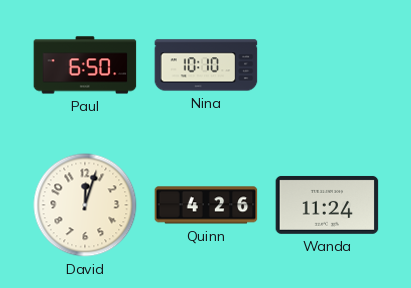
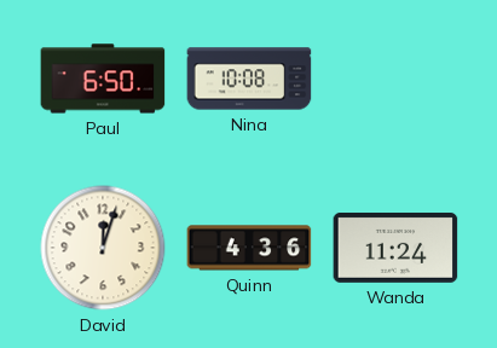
Nina: 10:10 -> 10:08
Quinn: 4:26 -> 4:36
